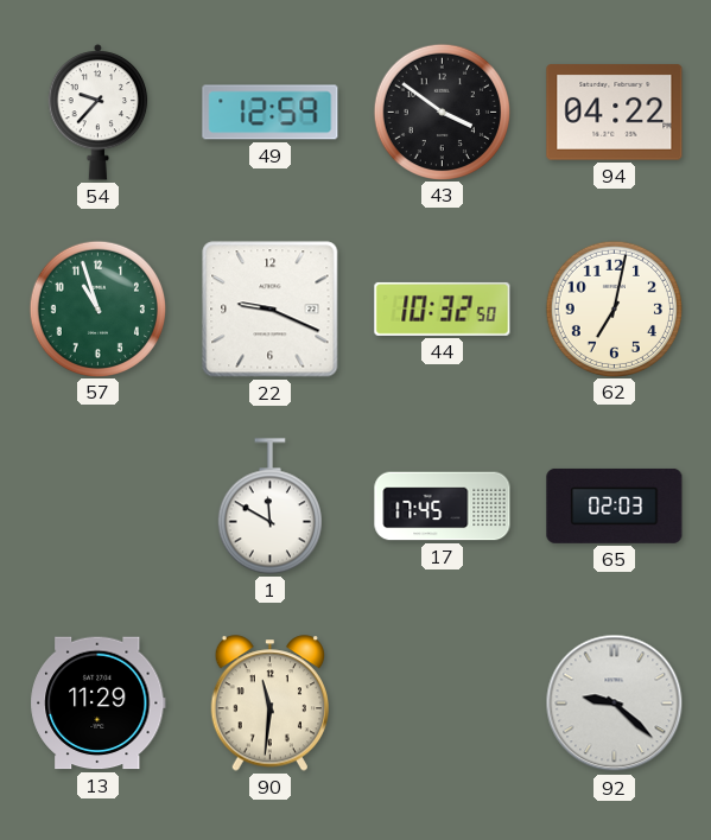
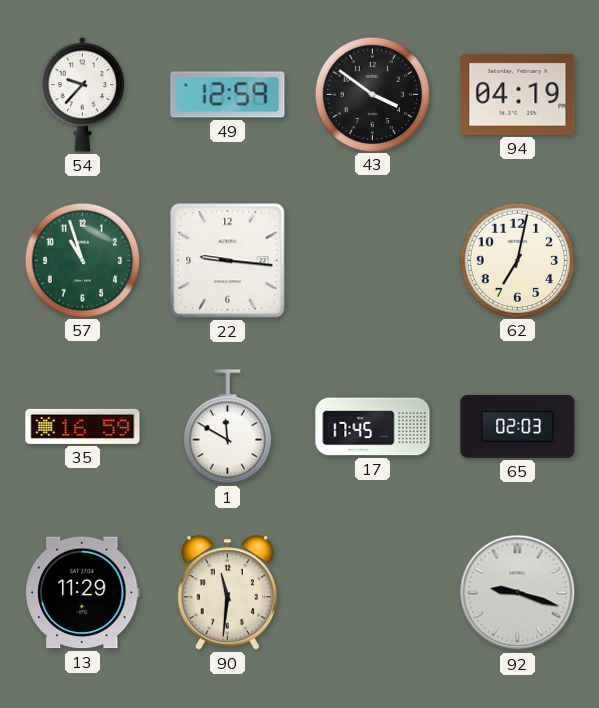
94: 04:22 -> 04:19
22: 9:19 -> 9:16
44: 10:32 -> none
35: none -> 16:59
92: 9:22 -> 9:18
